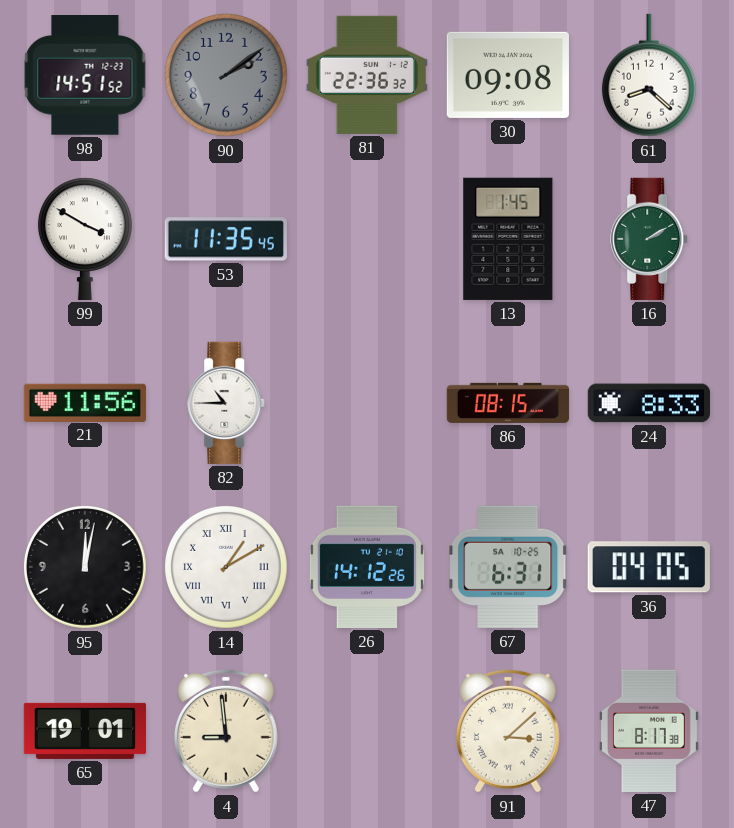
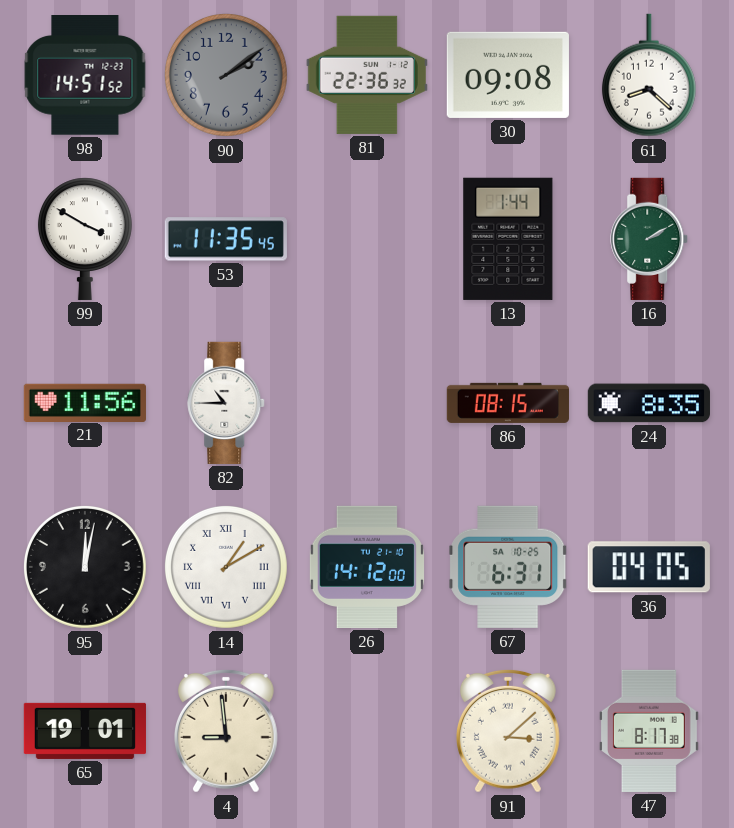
13: 1:45 -> 1:44
24: 8:33 -> 8:35
26: 14:12:26 -> 14:12:00
